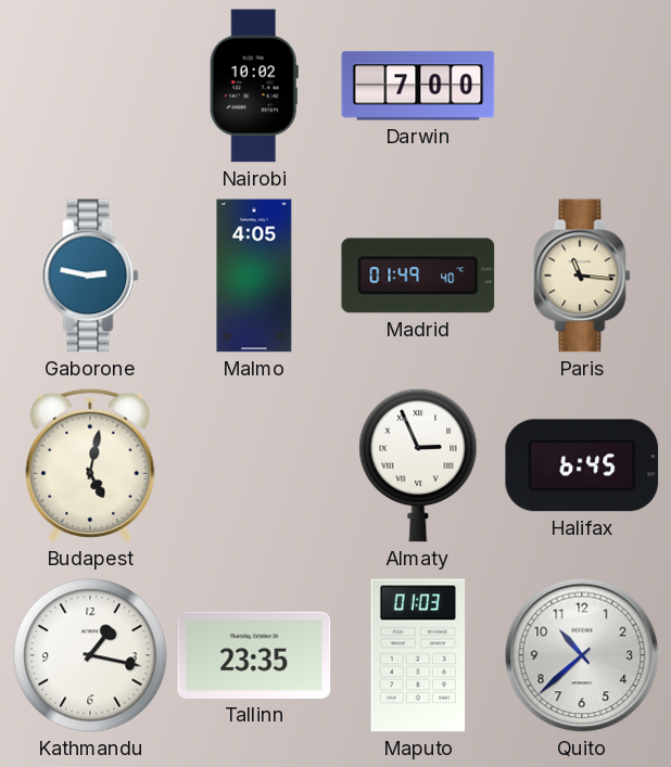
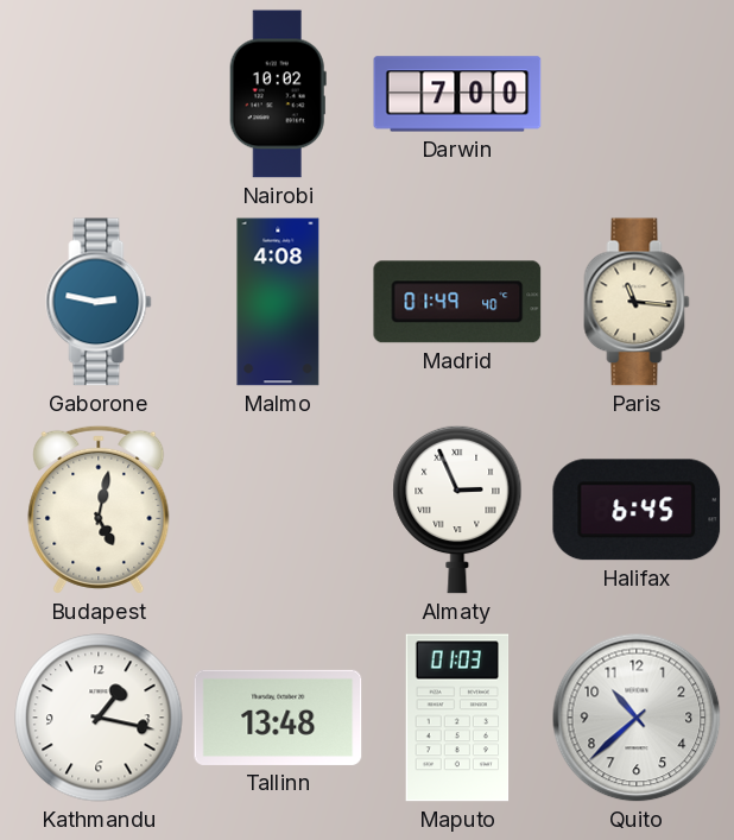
Malmo: 4:05 -> 4:08
Tallinn: 23:35 -> 13:48
